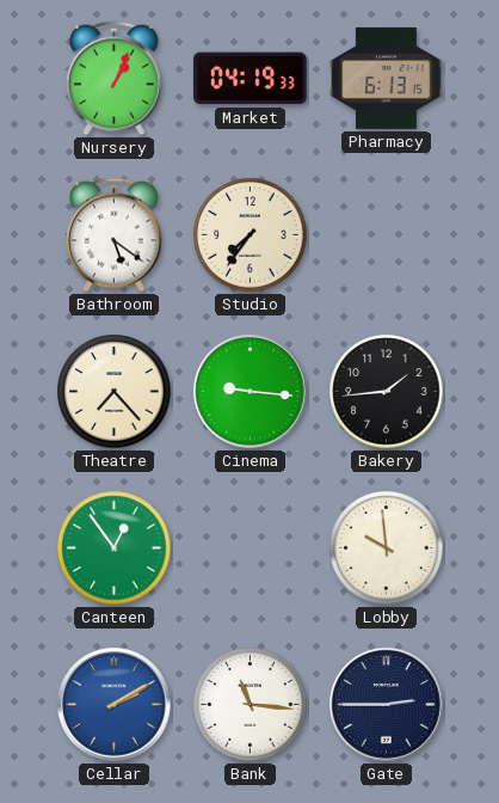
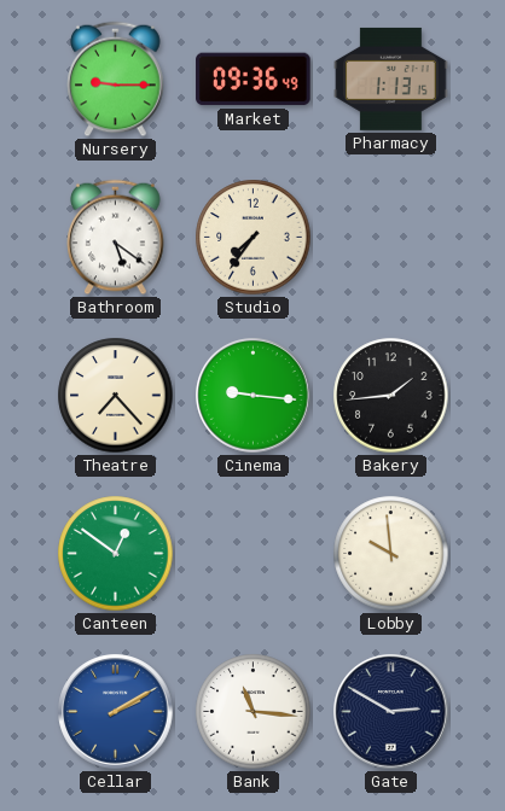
Nursery: 1:04 -> 9:15
Market: 04:19 -> 09:36
Pharmacy: 6:13 -> 1:13
Canteen: 12:54 -> 12:51
Gate: 2:45 -> 2:50
